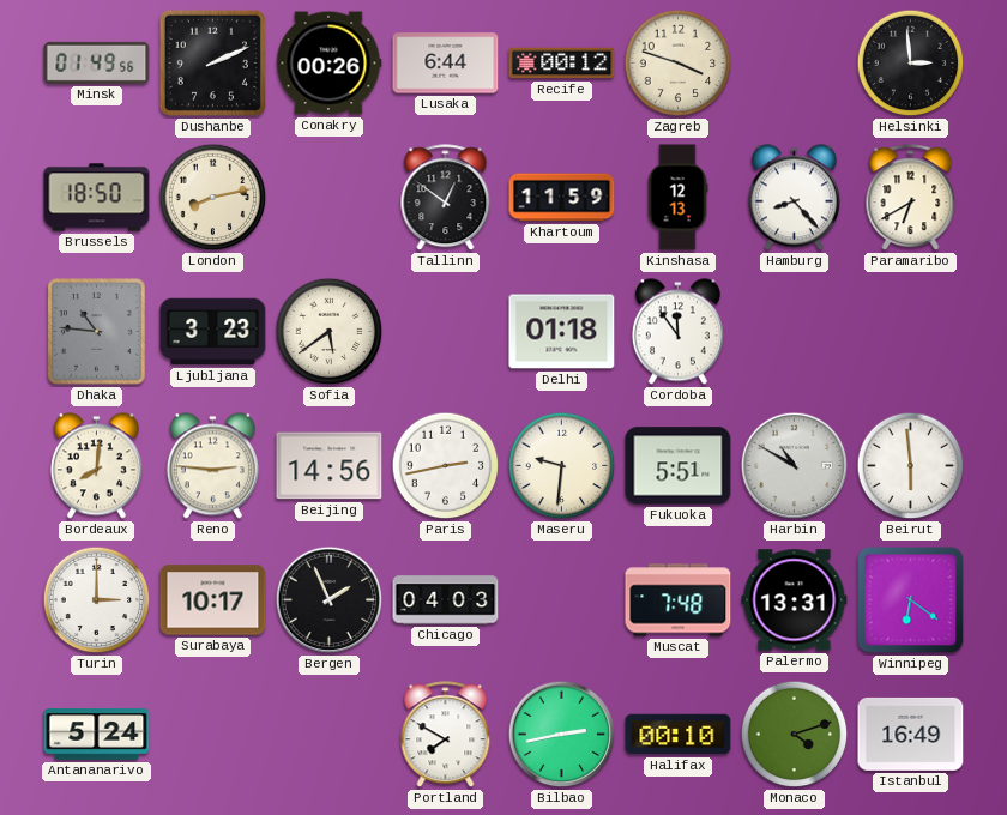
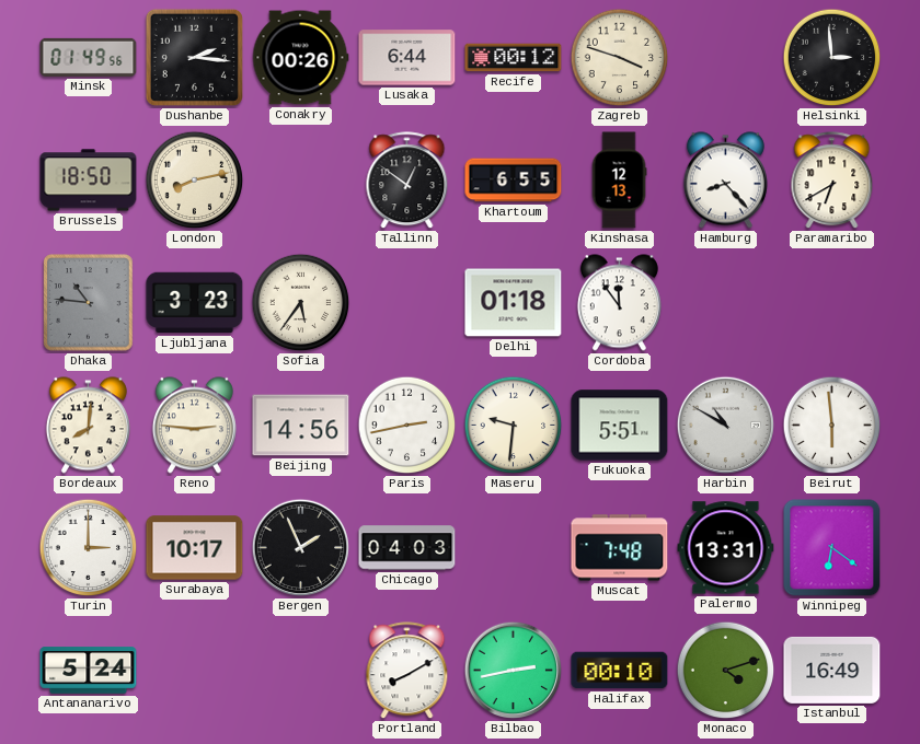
Dushanbe: 2:11 -> 2:16
Khartoum: 11:59 -> 6:55
Sofia: 5:39 -> 5:36
Portland: 7:50 -> 8:10
